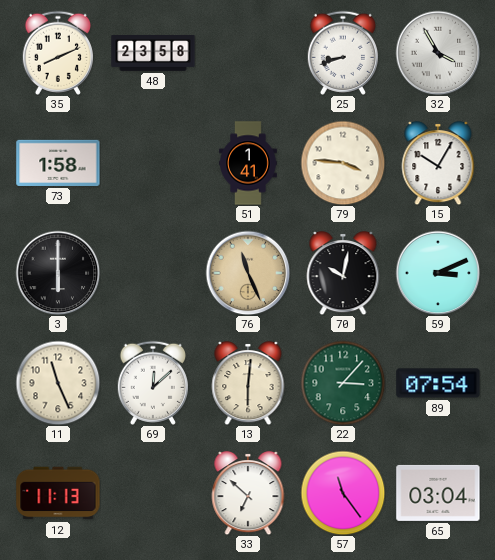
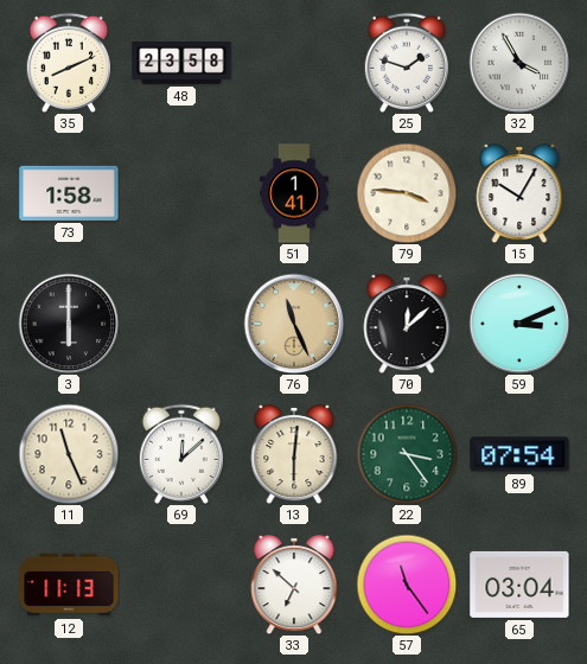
25: 8:42 -> 1:48
70: 10:02 -> 12:08
22: 3:07 -> 3:24
